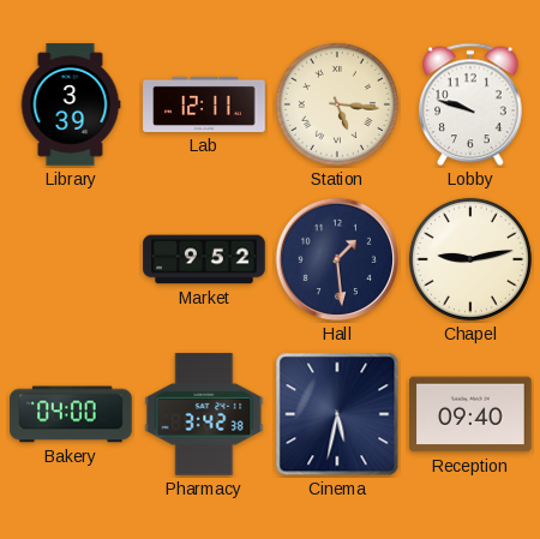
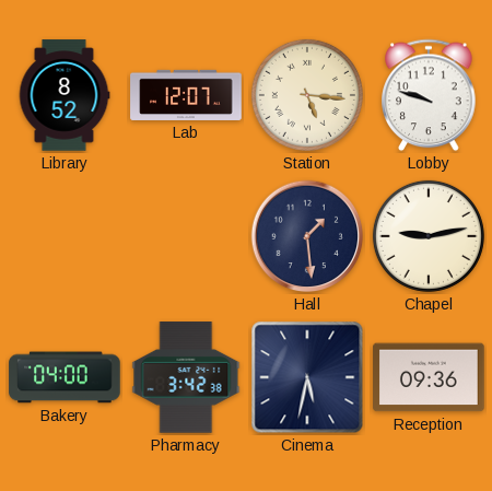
Library: 3:39 -> 8:52
Lab: 12:11 -> 12:07
Market: 9:52 -> none
Reception: 09:40 -> 09:36
